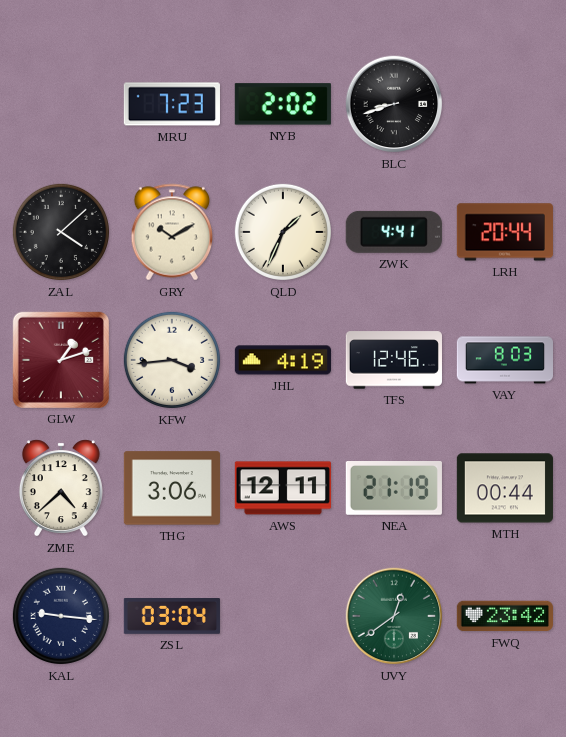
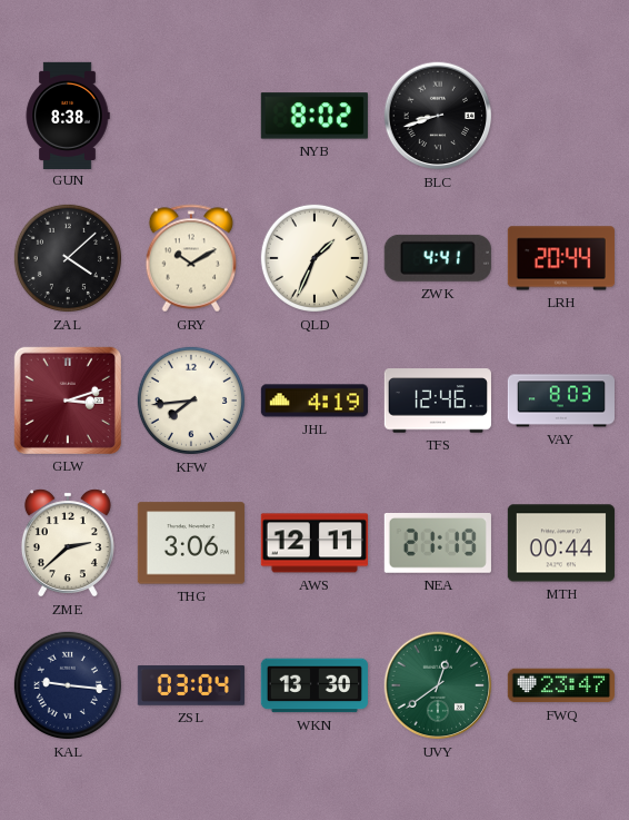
GUN: none -> 8:38
MRU: 7:23 -> none
NYB: 2:02 -> 8:02
GLW: 1:12 -> 3:12
KFW: 3:44 -> 7:44
ZME: 4:38 -> 2:38
WKN: none -> 13:30
FWQ: 23:42 -> 23:47
